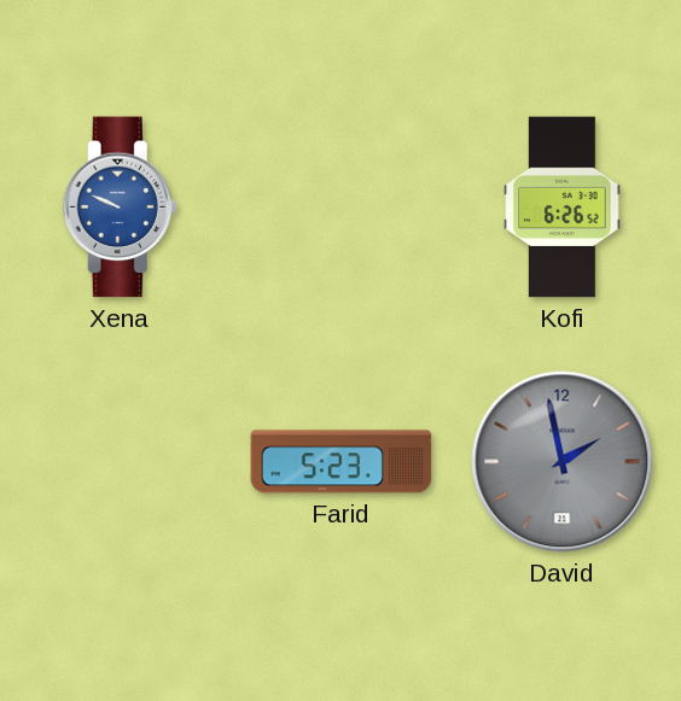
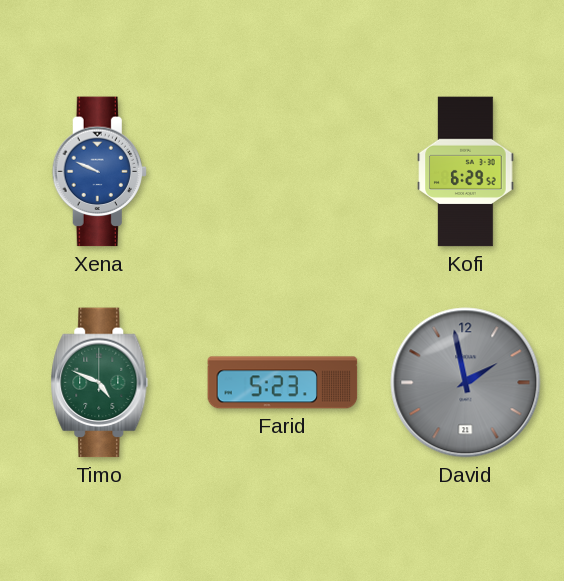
Kofi: 6:26 -> 6:29
Timo: none -> 4:49
